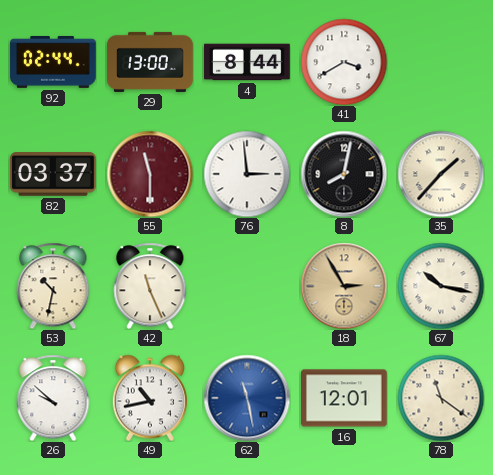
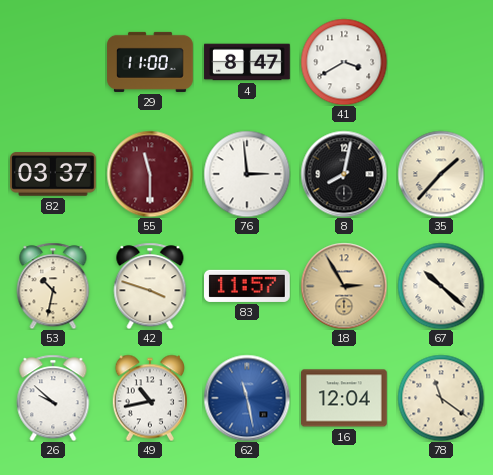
92: 02:44 -> none
29: 13:00 -> 11:00
4: 8:44 -> 8:47
42: 11:26 -> 3:48
83: none -> 11:57
67: 10:17 -> 10:22
16: 12:01 -> 12:04
